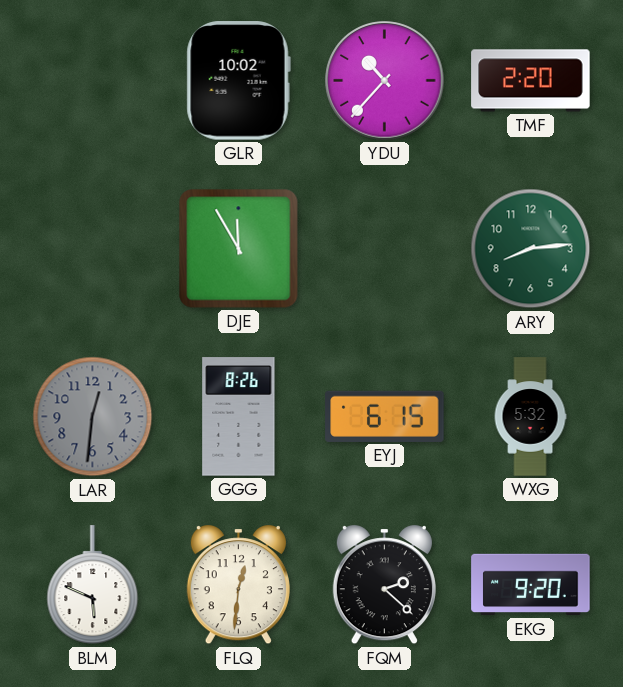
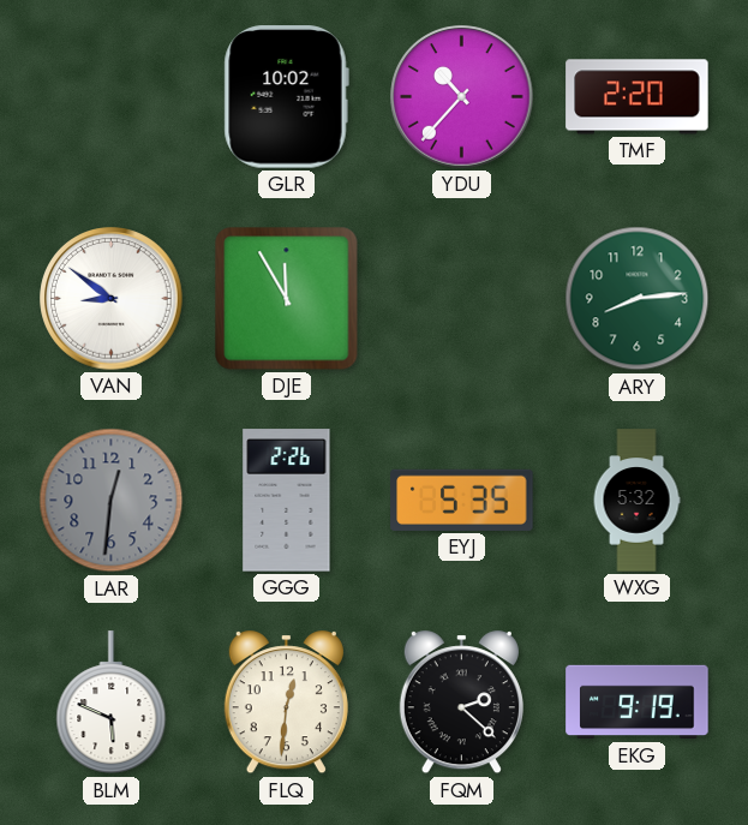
VAN: none -> 8:51
GGG: 8:26 -> 2:26
EYJ: 6:15 -> 5:35
EKG: 9:20 -> 9:19
